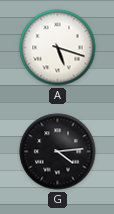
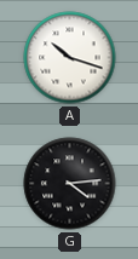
A: 5:18 -> 10:18
